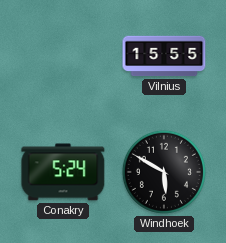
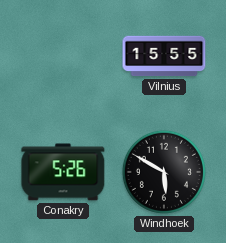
Conakry: 5:24 -> 5:26
